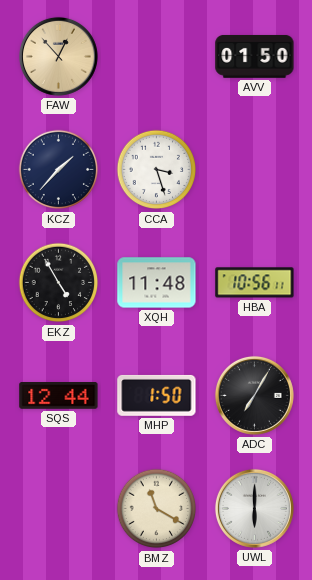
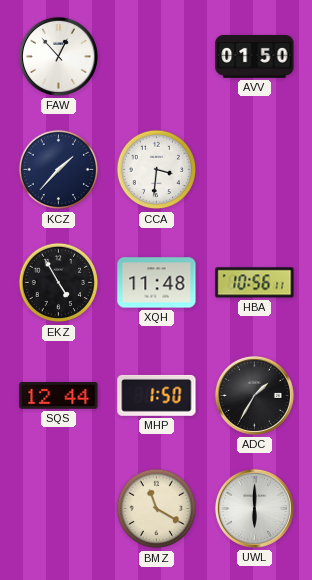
FAW dial: champagne -> white
CCA: 3:27 -> 3:31
ADC: 7:05 -> 1:35
